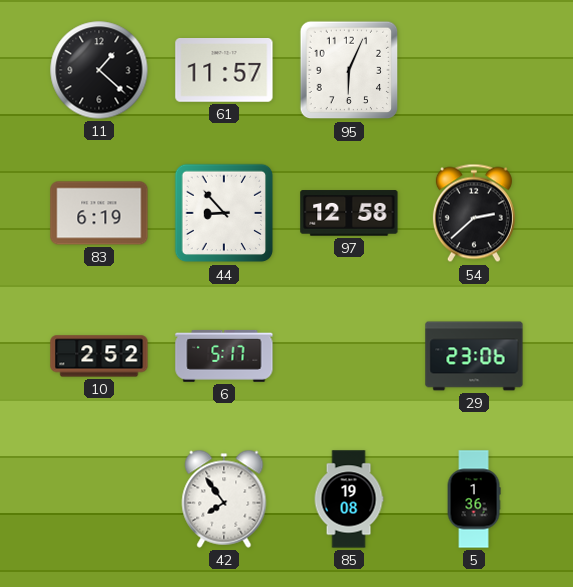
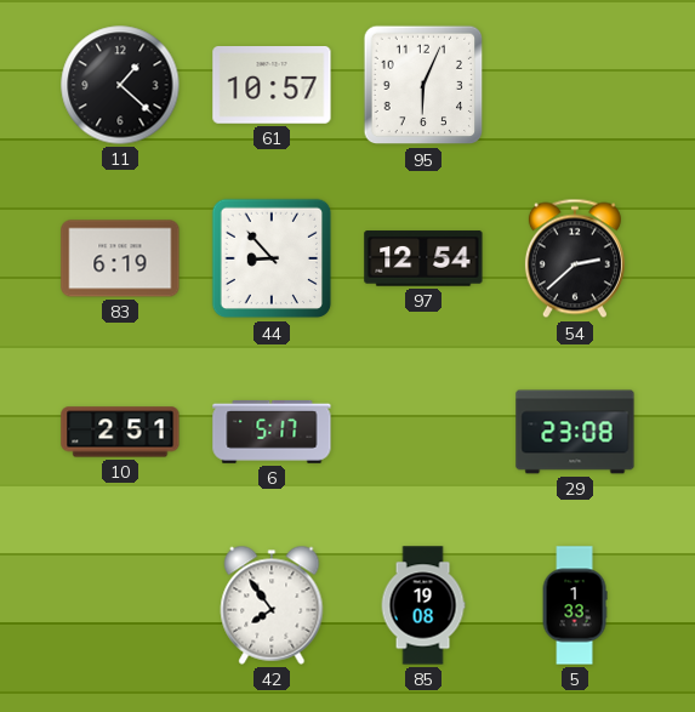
61: 11:57 -> 10:57
97: 12:58 -> 12:54
10: 2:52 -> 2:51
29: 23:06 -> 23:08
5: 1:36 -> 1:33
